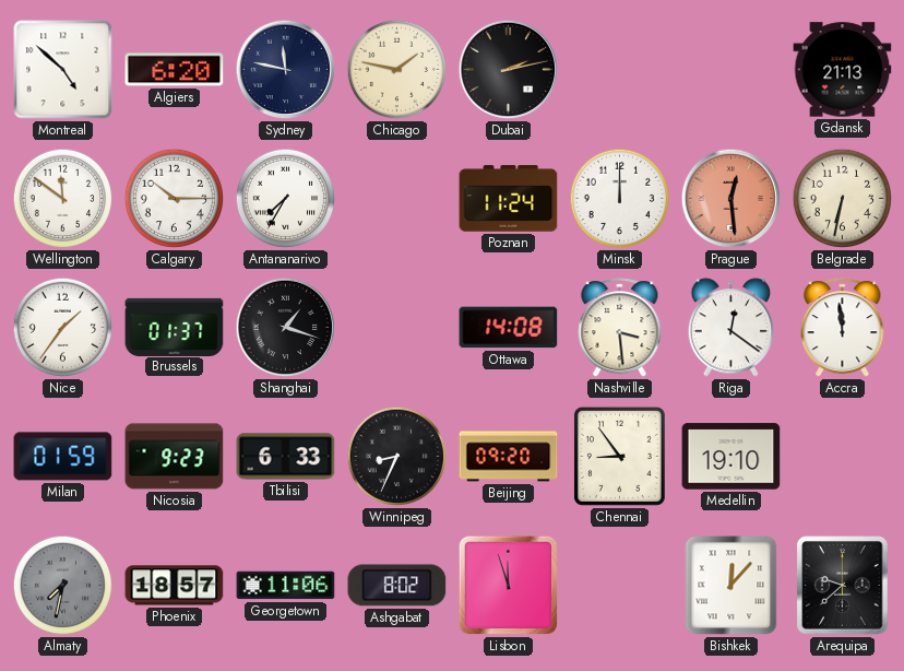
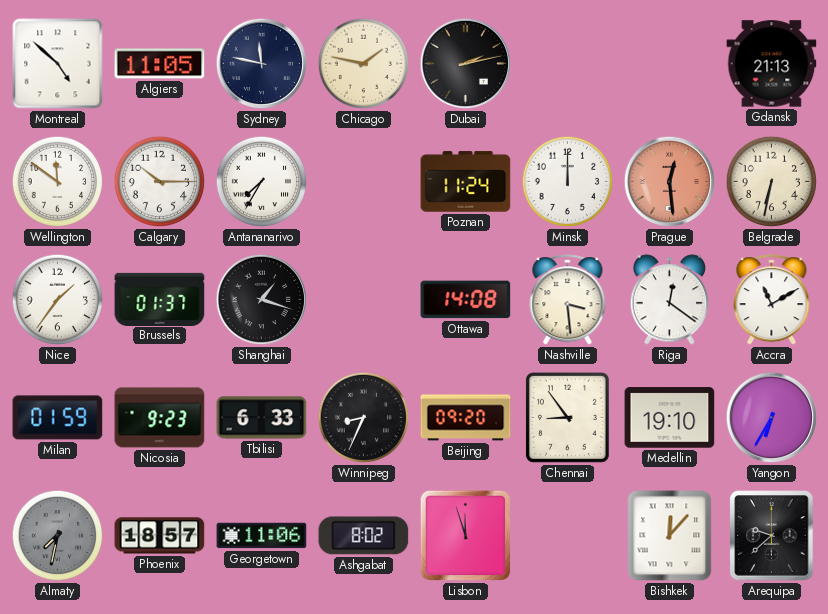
Algiers: 6:20 -> 11:05
Accra: 11:59 -> 11:10
Yangon: none -> 6:35
